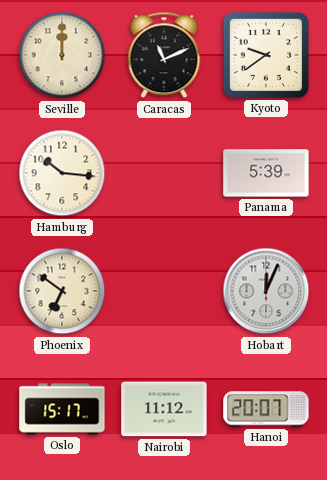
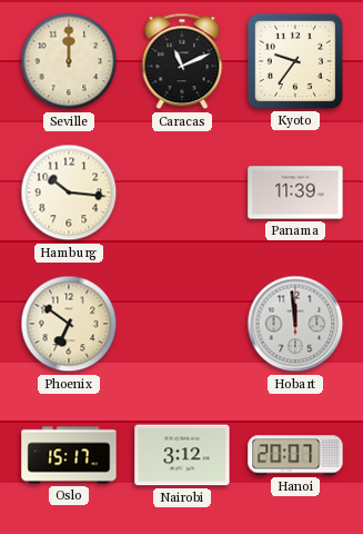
Kyoto: 9:39 -> 9:36
Panama: 5:39 -> 11:39
Hobart: 12:04 -> 11:59
Nairobi: 11:12 -> 3:12
